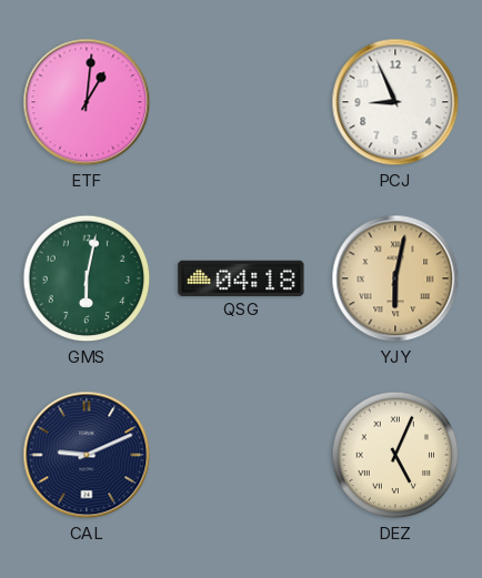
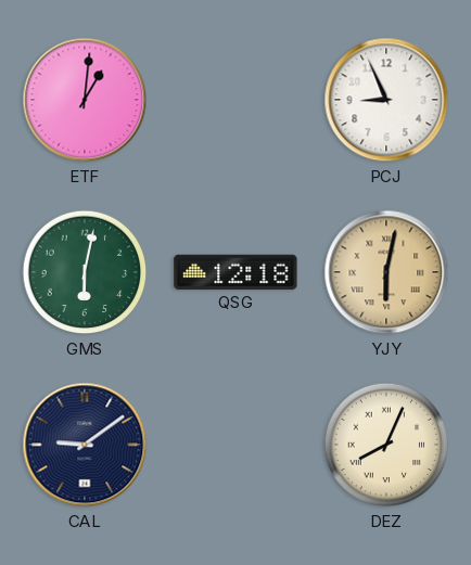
QSG: 04:18 -> 12:18
CAL: 9:11 -> 9:09
DEZ: 5:04 -> 8:04
